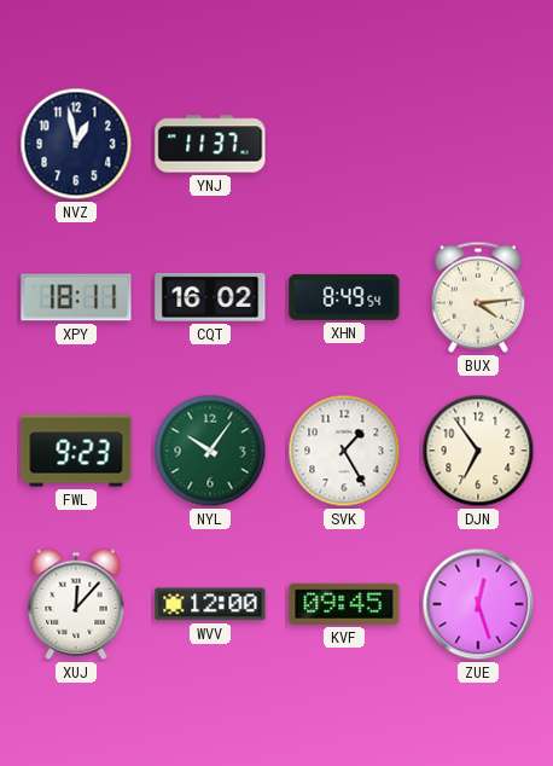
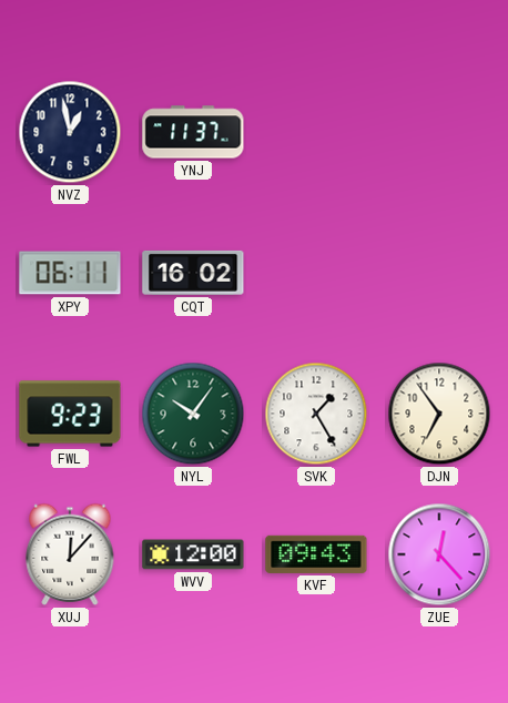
XPY: 18:11 -> 06:11
XHN: 8:49 -> none
BUX: 4:14 -> none
KVF: 09:45 -> 09:43
ZUE: 12:27 -> 12:23
